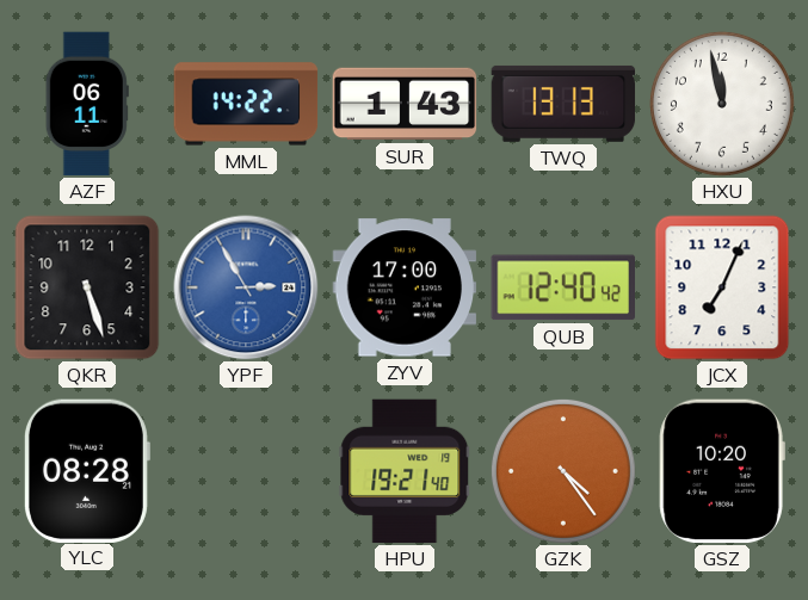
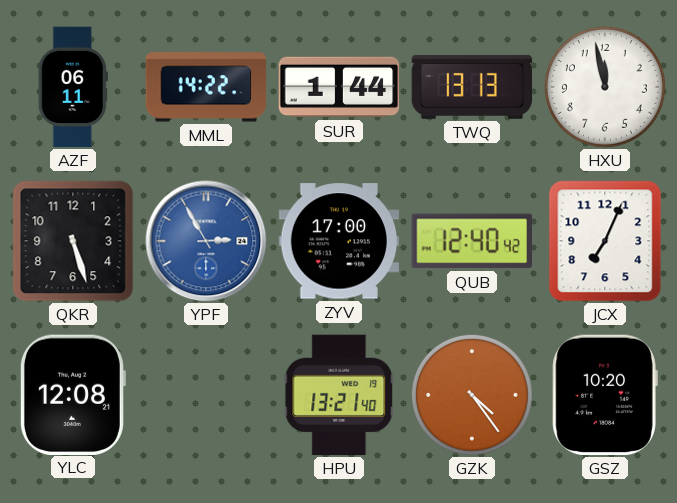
SUR: 1:43 -> 1:44
YLC: 08:28 -> 12:08
HPU: 19:21 -> 13:21
